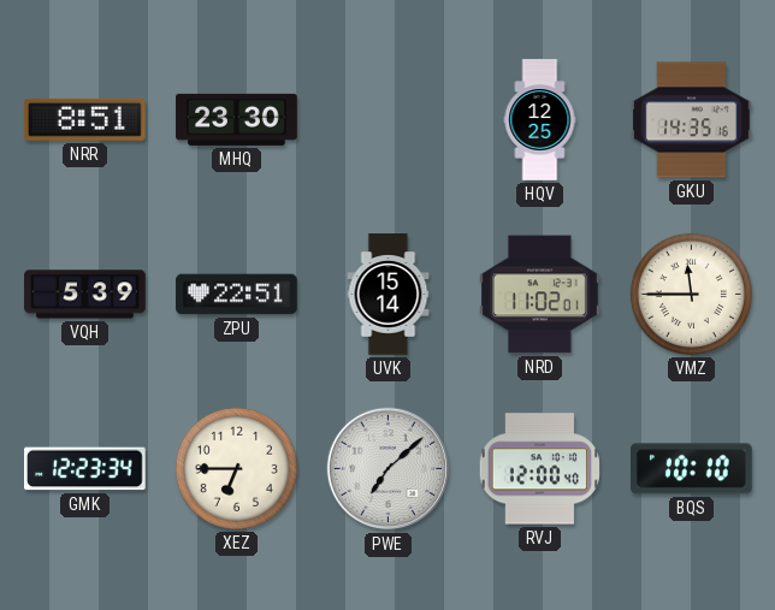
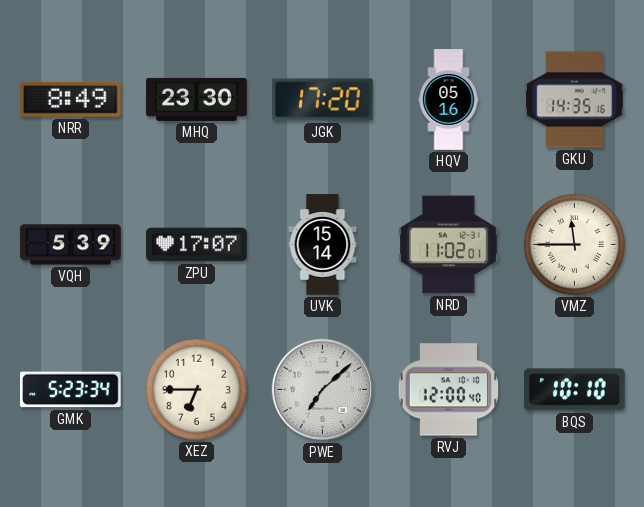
NRR: 8:51 -> 8:49
JGK: none -> 17:20
HQV: 12:25 -> 05:16
ZPU: 22:51 -> 17:07
GMK: 12:23 -> 5:23
